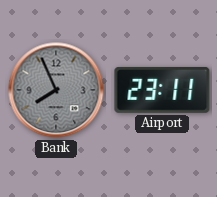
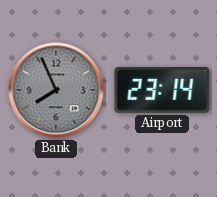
Airport: 23:11 -> 23:14
